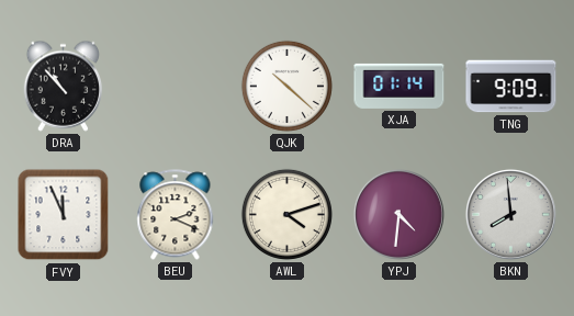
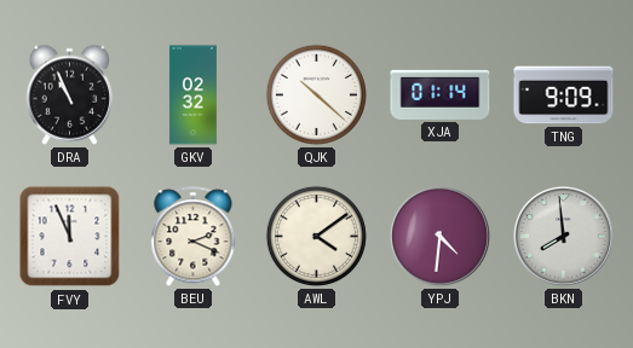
DRA: 10:53 -> 10:56
GKV: none -> 02:32
AWL: 4:12 -> 4:09
